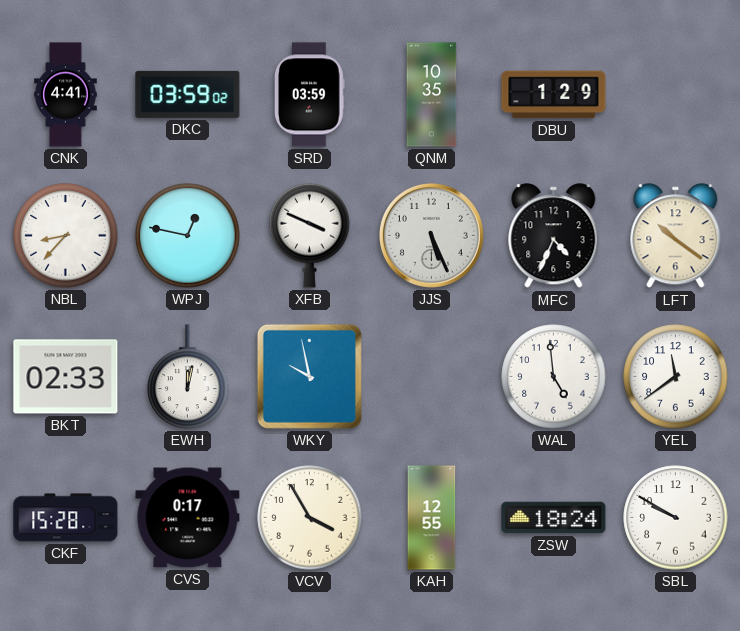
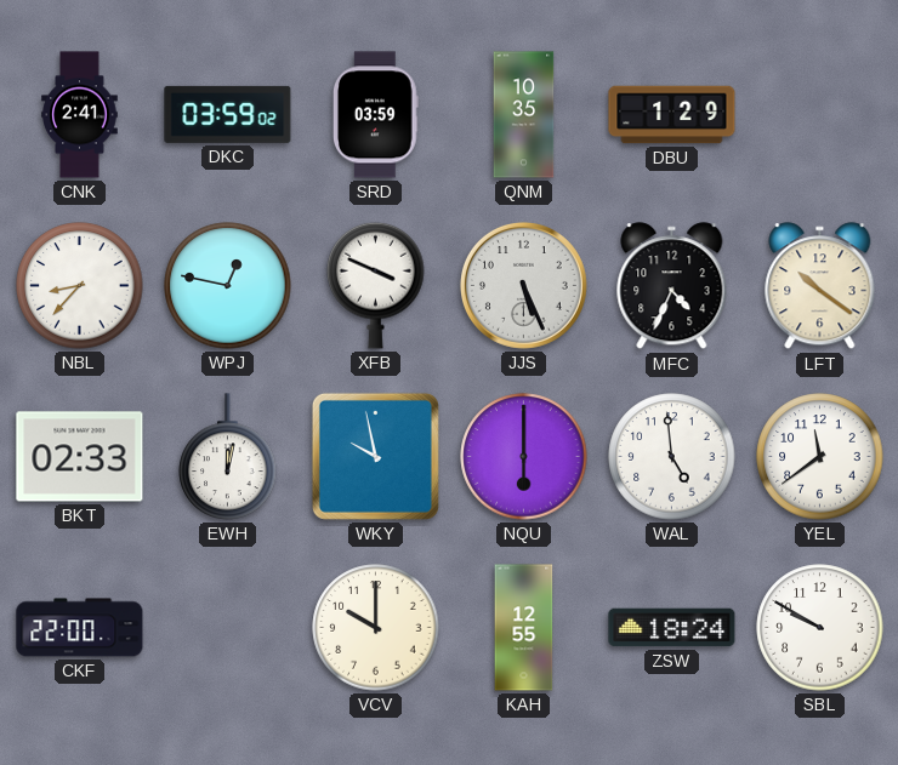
CNK: 4:41 -> 2:41
NQU: none -> 6:00
CKF: 15:28 -> 22:00
CVS: 0:17 -> none
VCV: 3:55 -> 10:00
